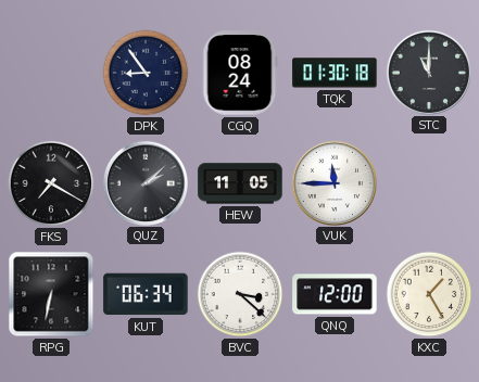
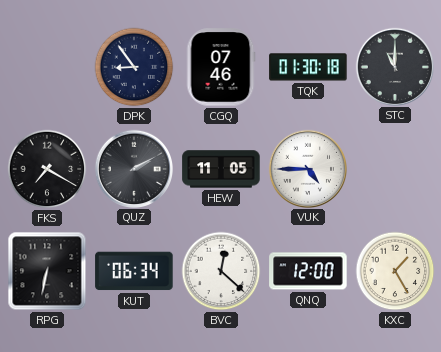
CGQ: 08:24 -> 07:46
QUZ: 2:08 -> 2:10
VUK: 11:45 -> 4:45
BVC: 3:22 -> 12:22
